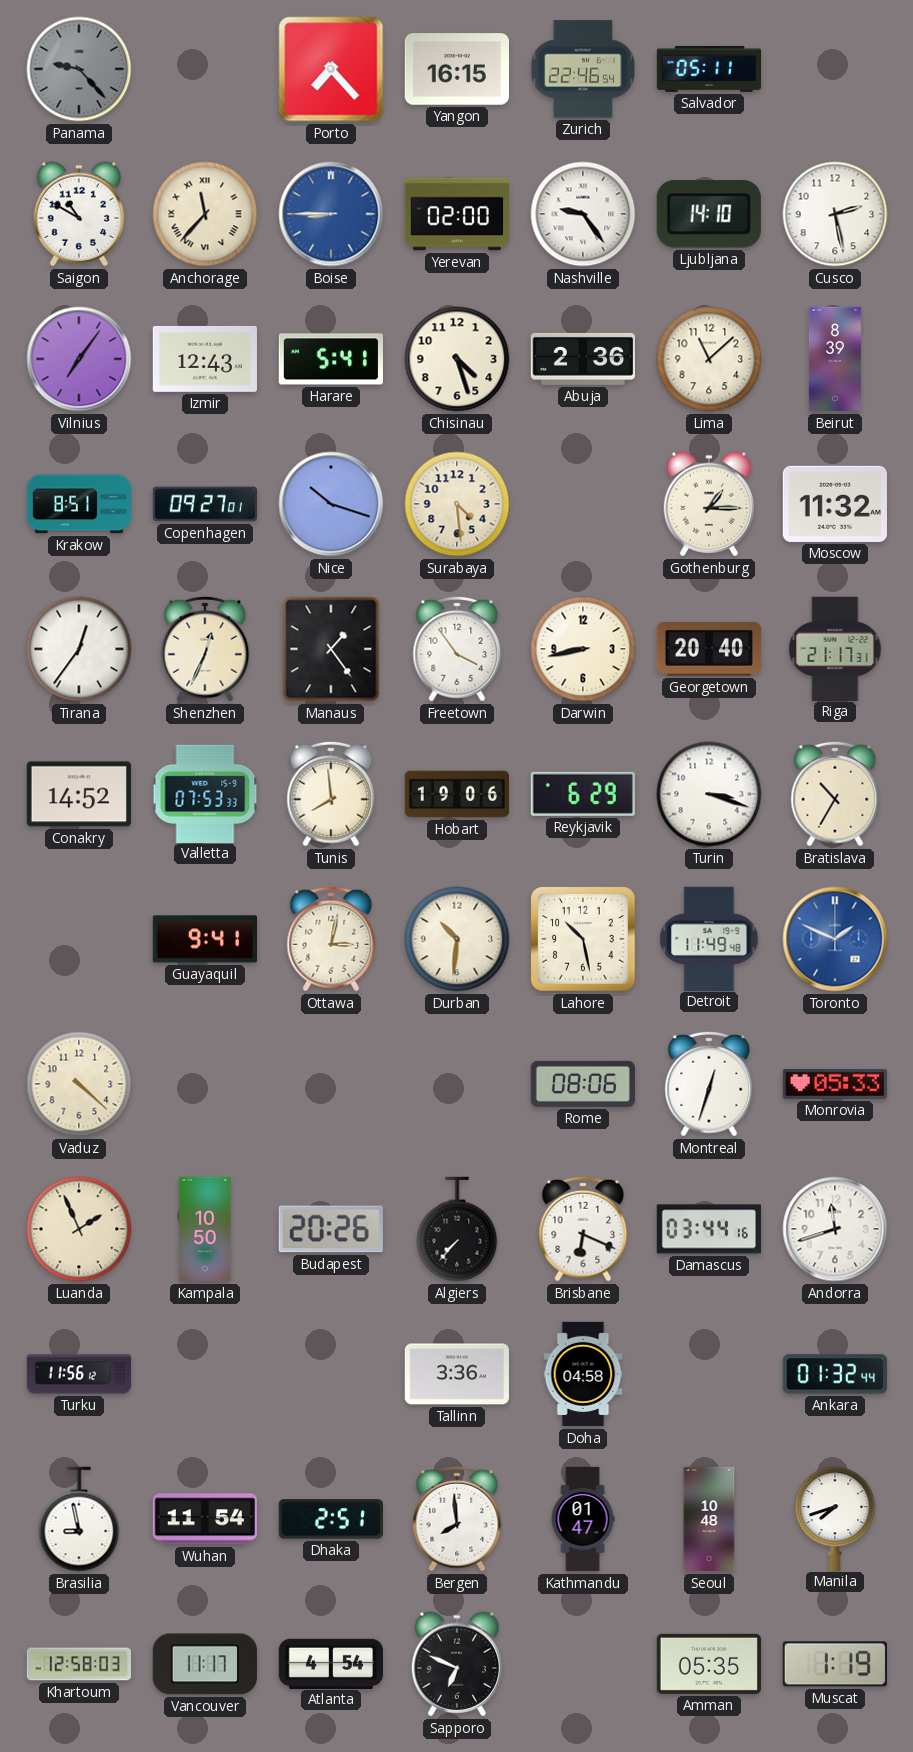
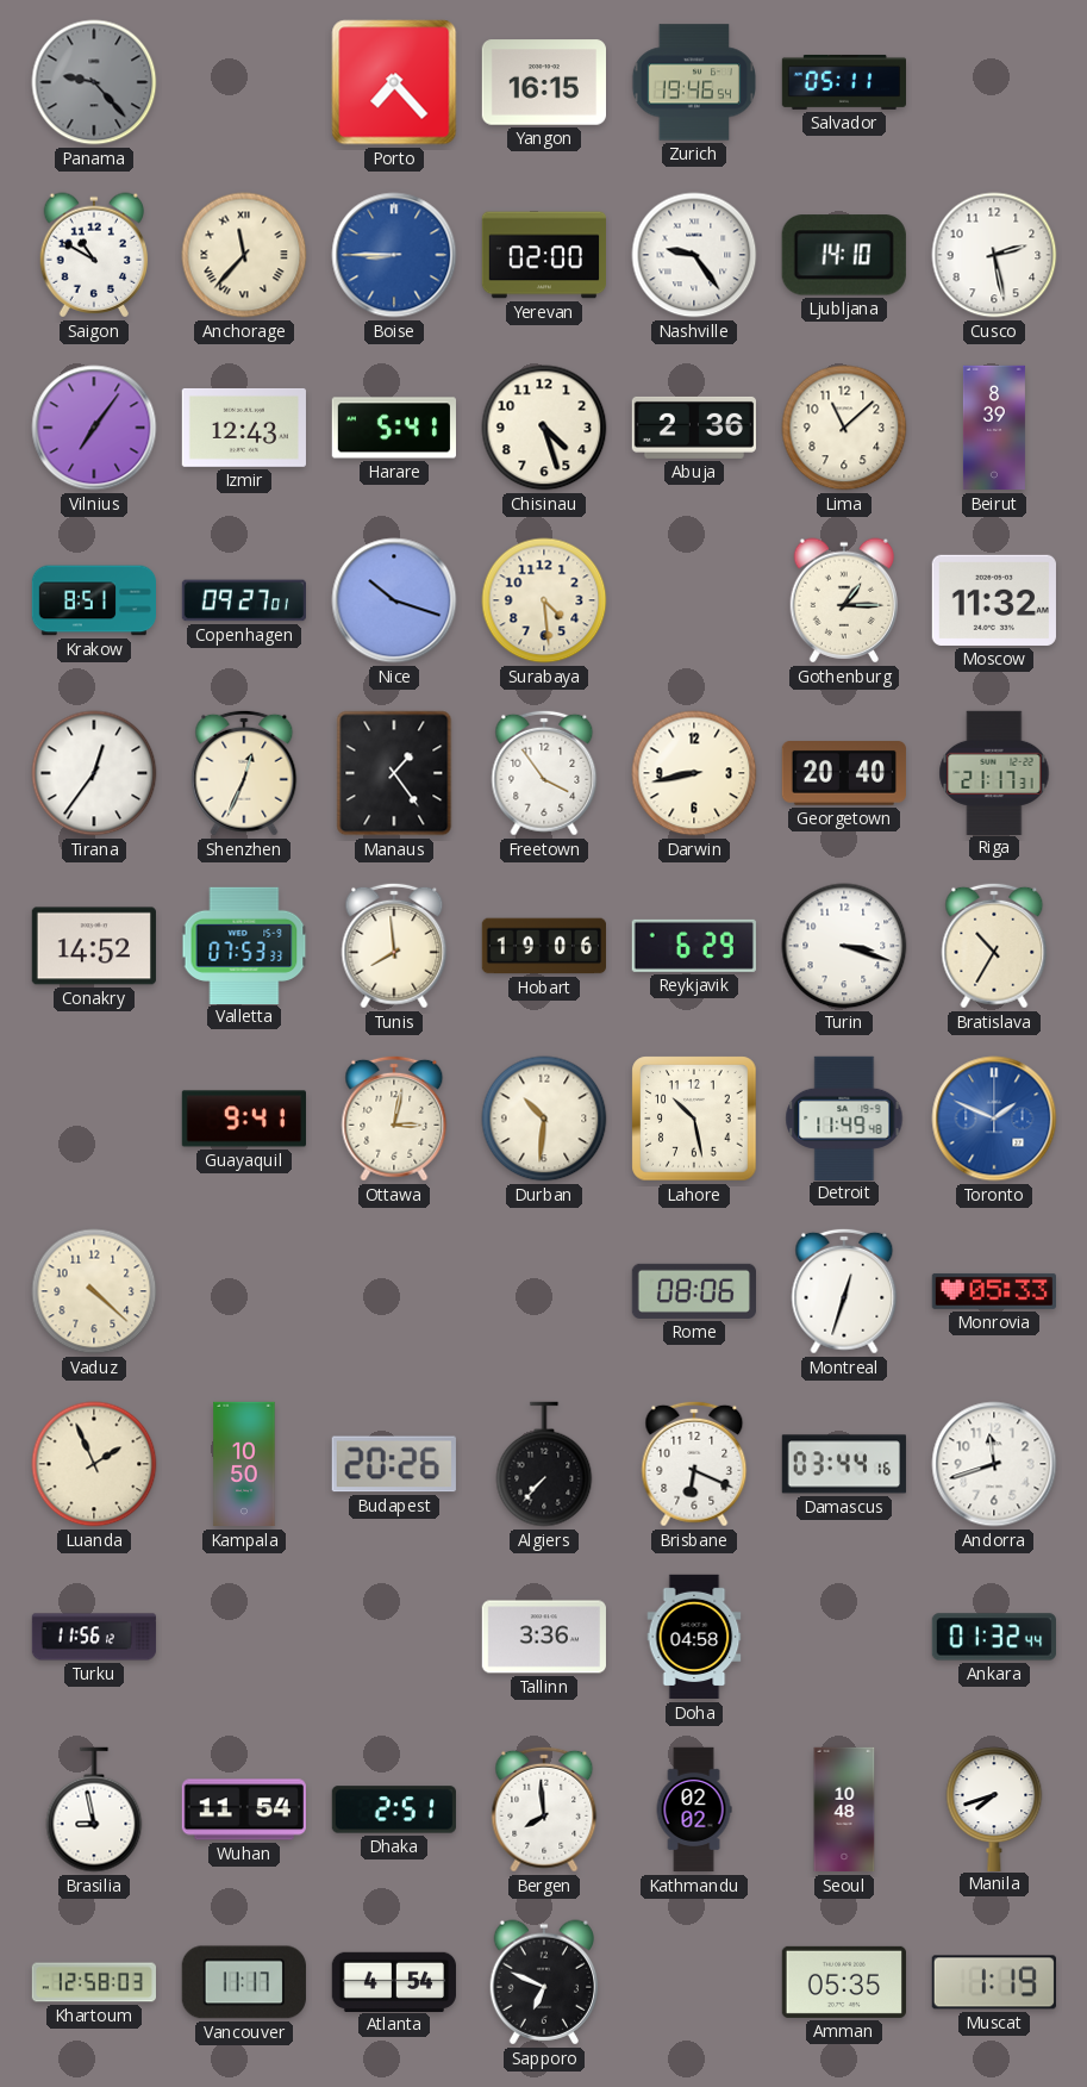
Zurich: 22:46 -> 19:46
Kathmandu: 01:47 -> 02:02
